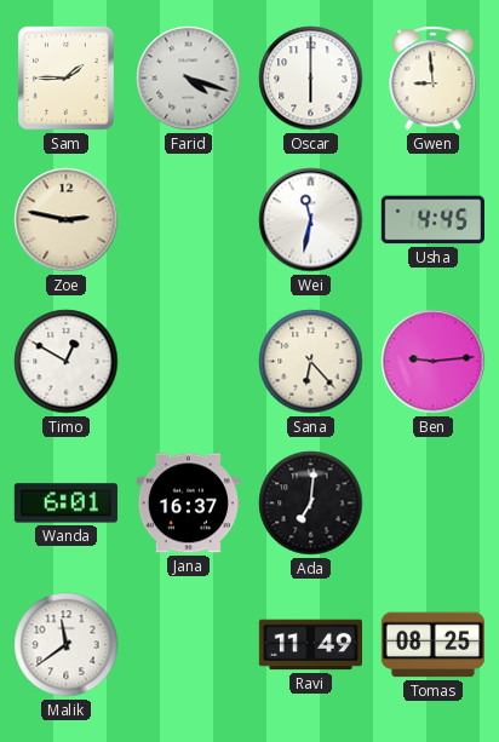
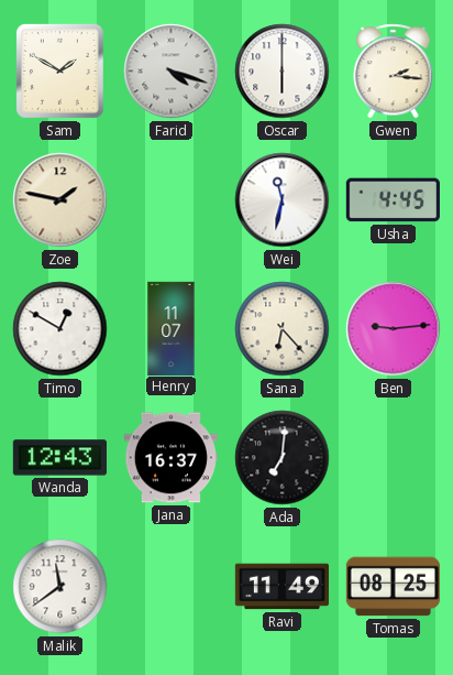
Sam: 1:45 -> 1:50
Gwen: 8:59 -> 2:16
Zoe: 2:47 -> 1:47
Henry: none -> 11:07
Wanda: 6:01 -> 12:43
